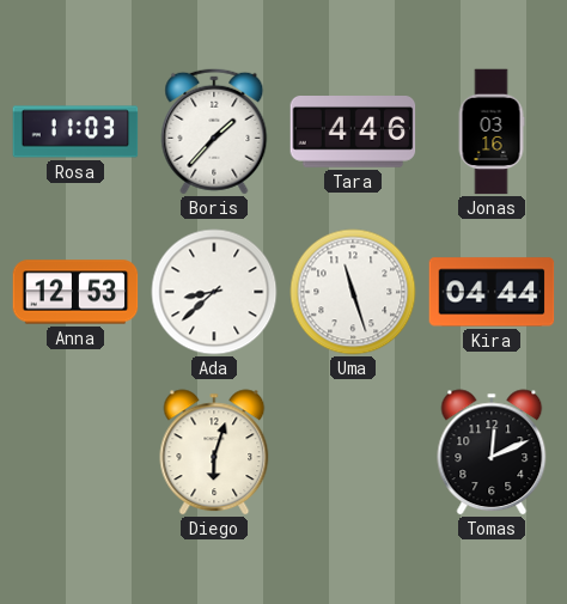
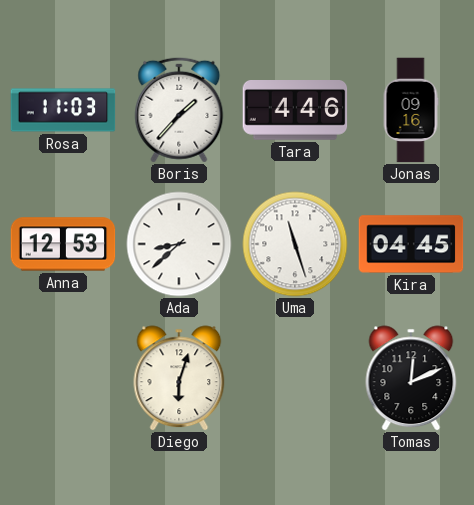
Jonas: 03:16 -> 09:16
Kira: 04:44 -> 04:45
